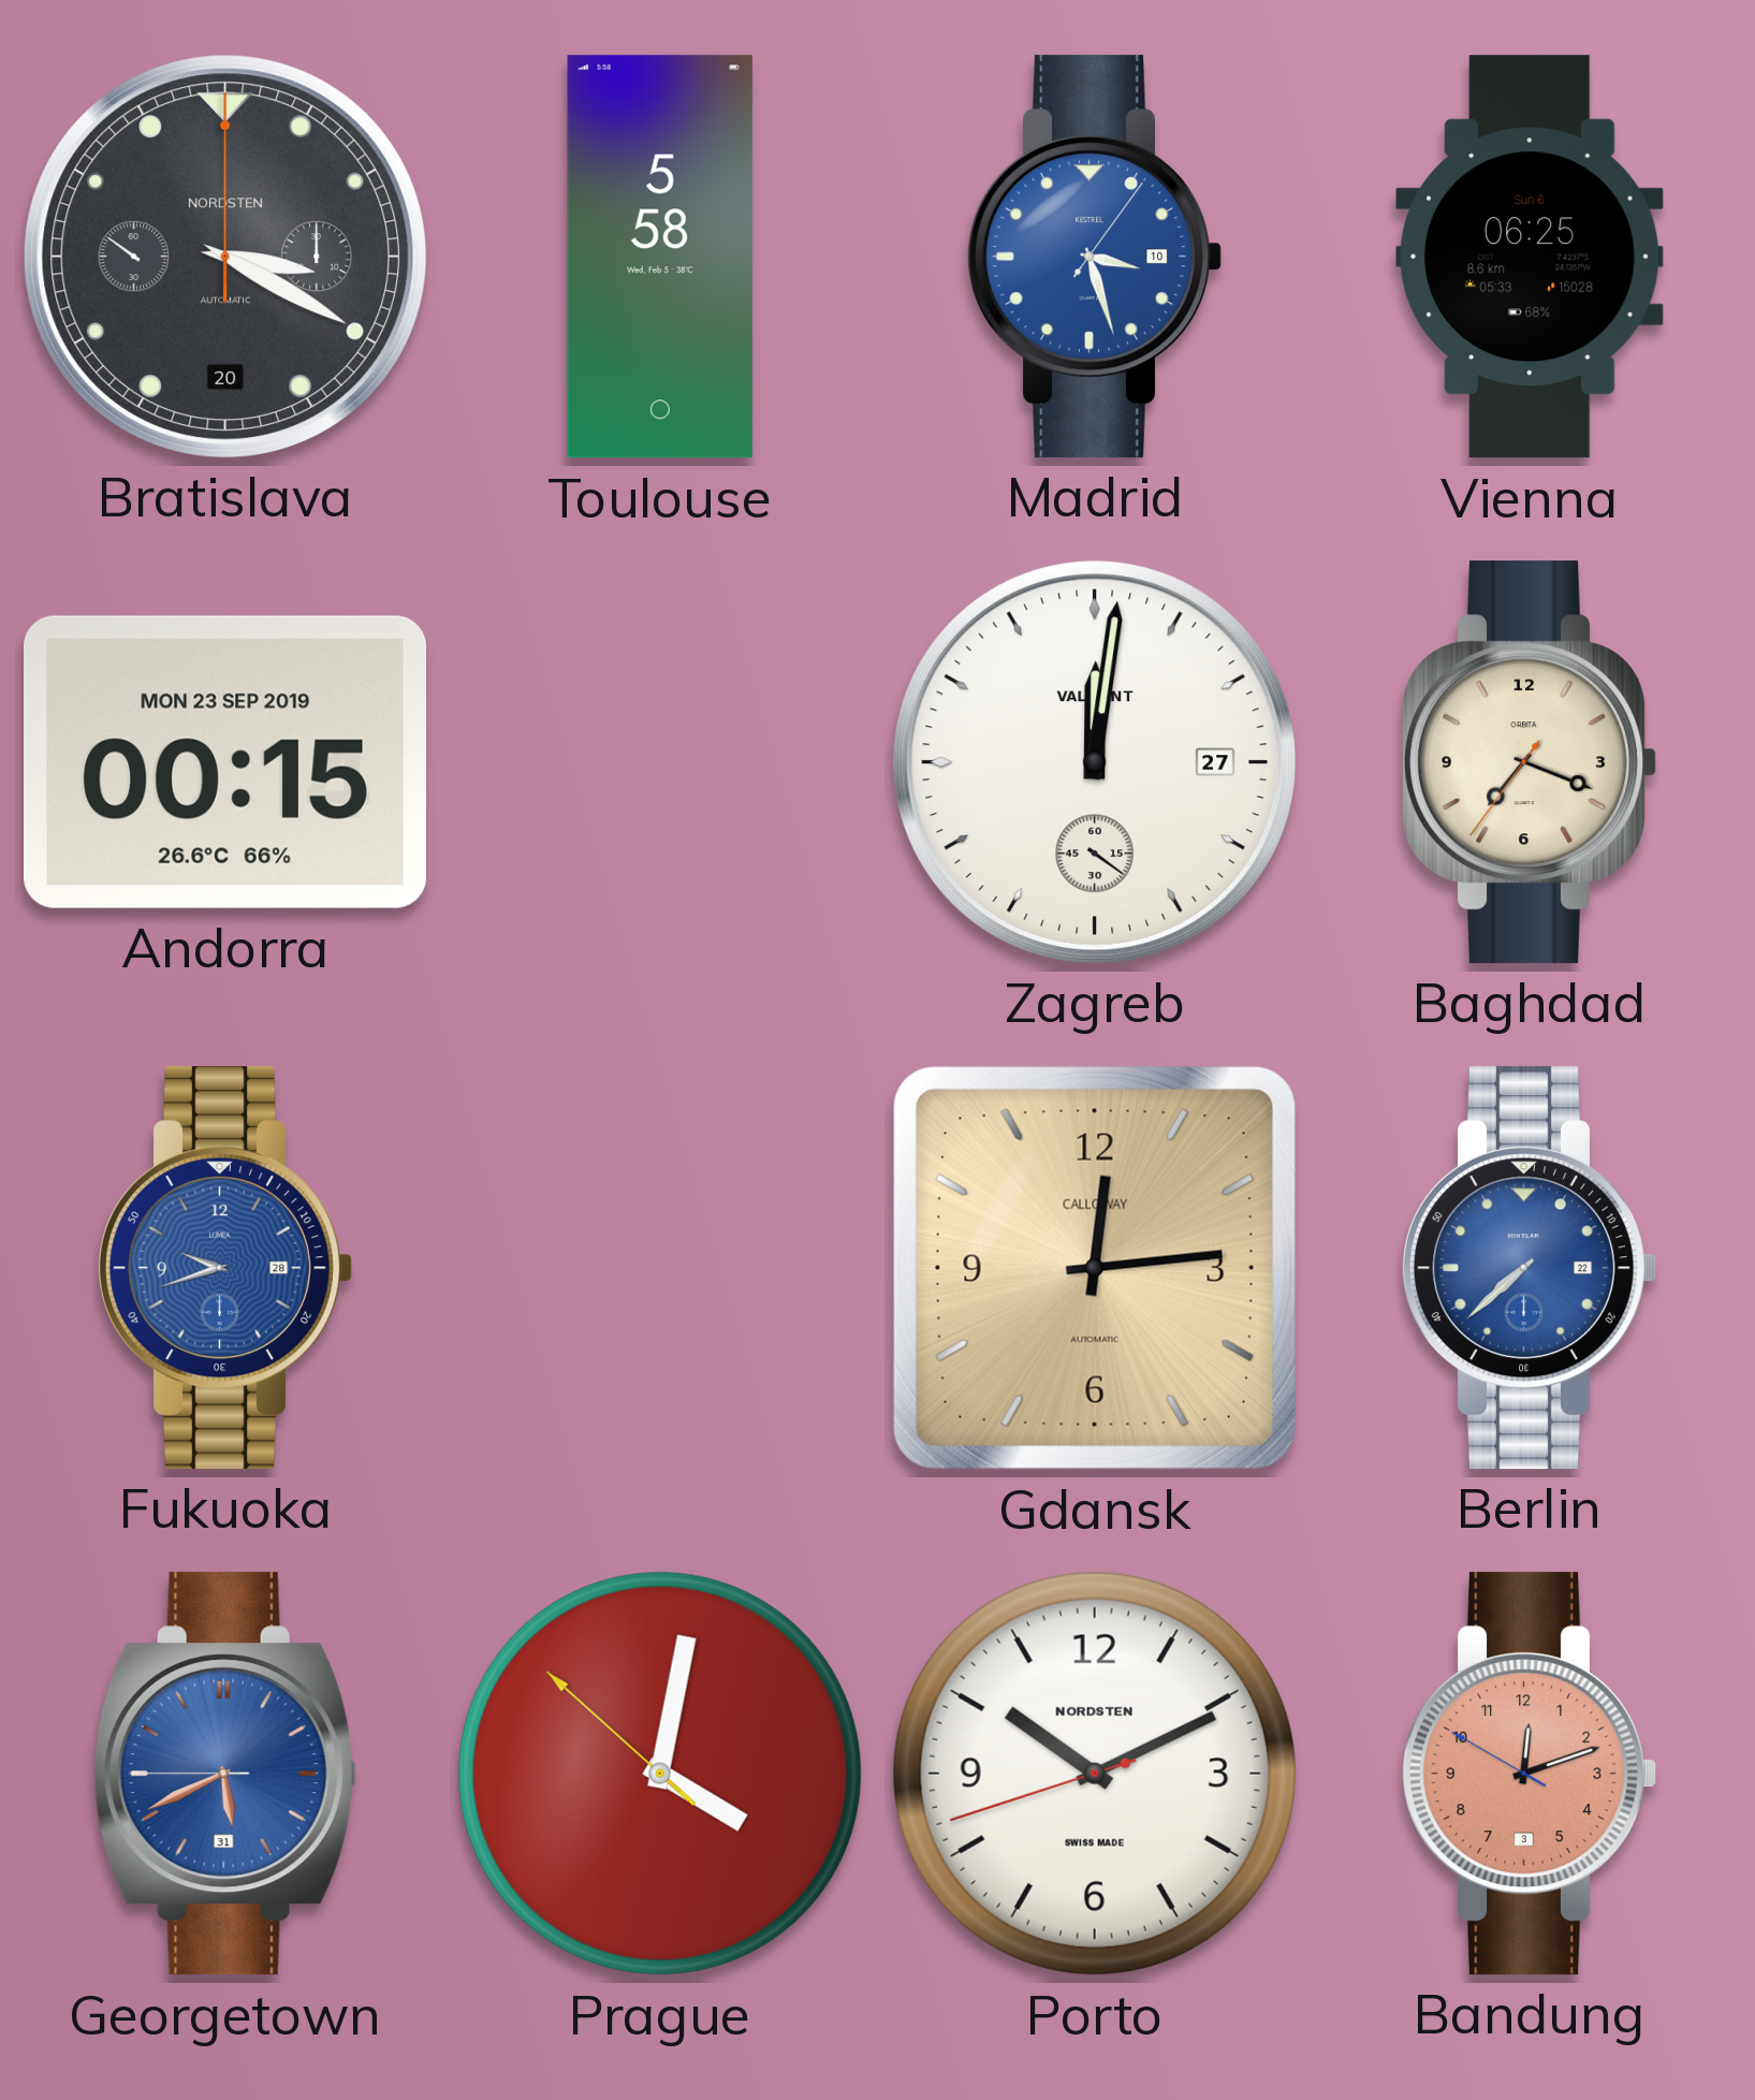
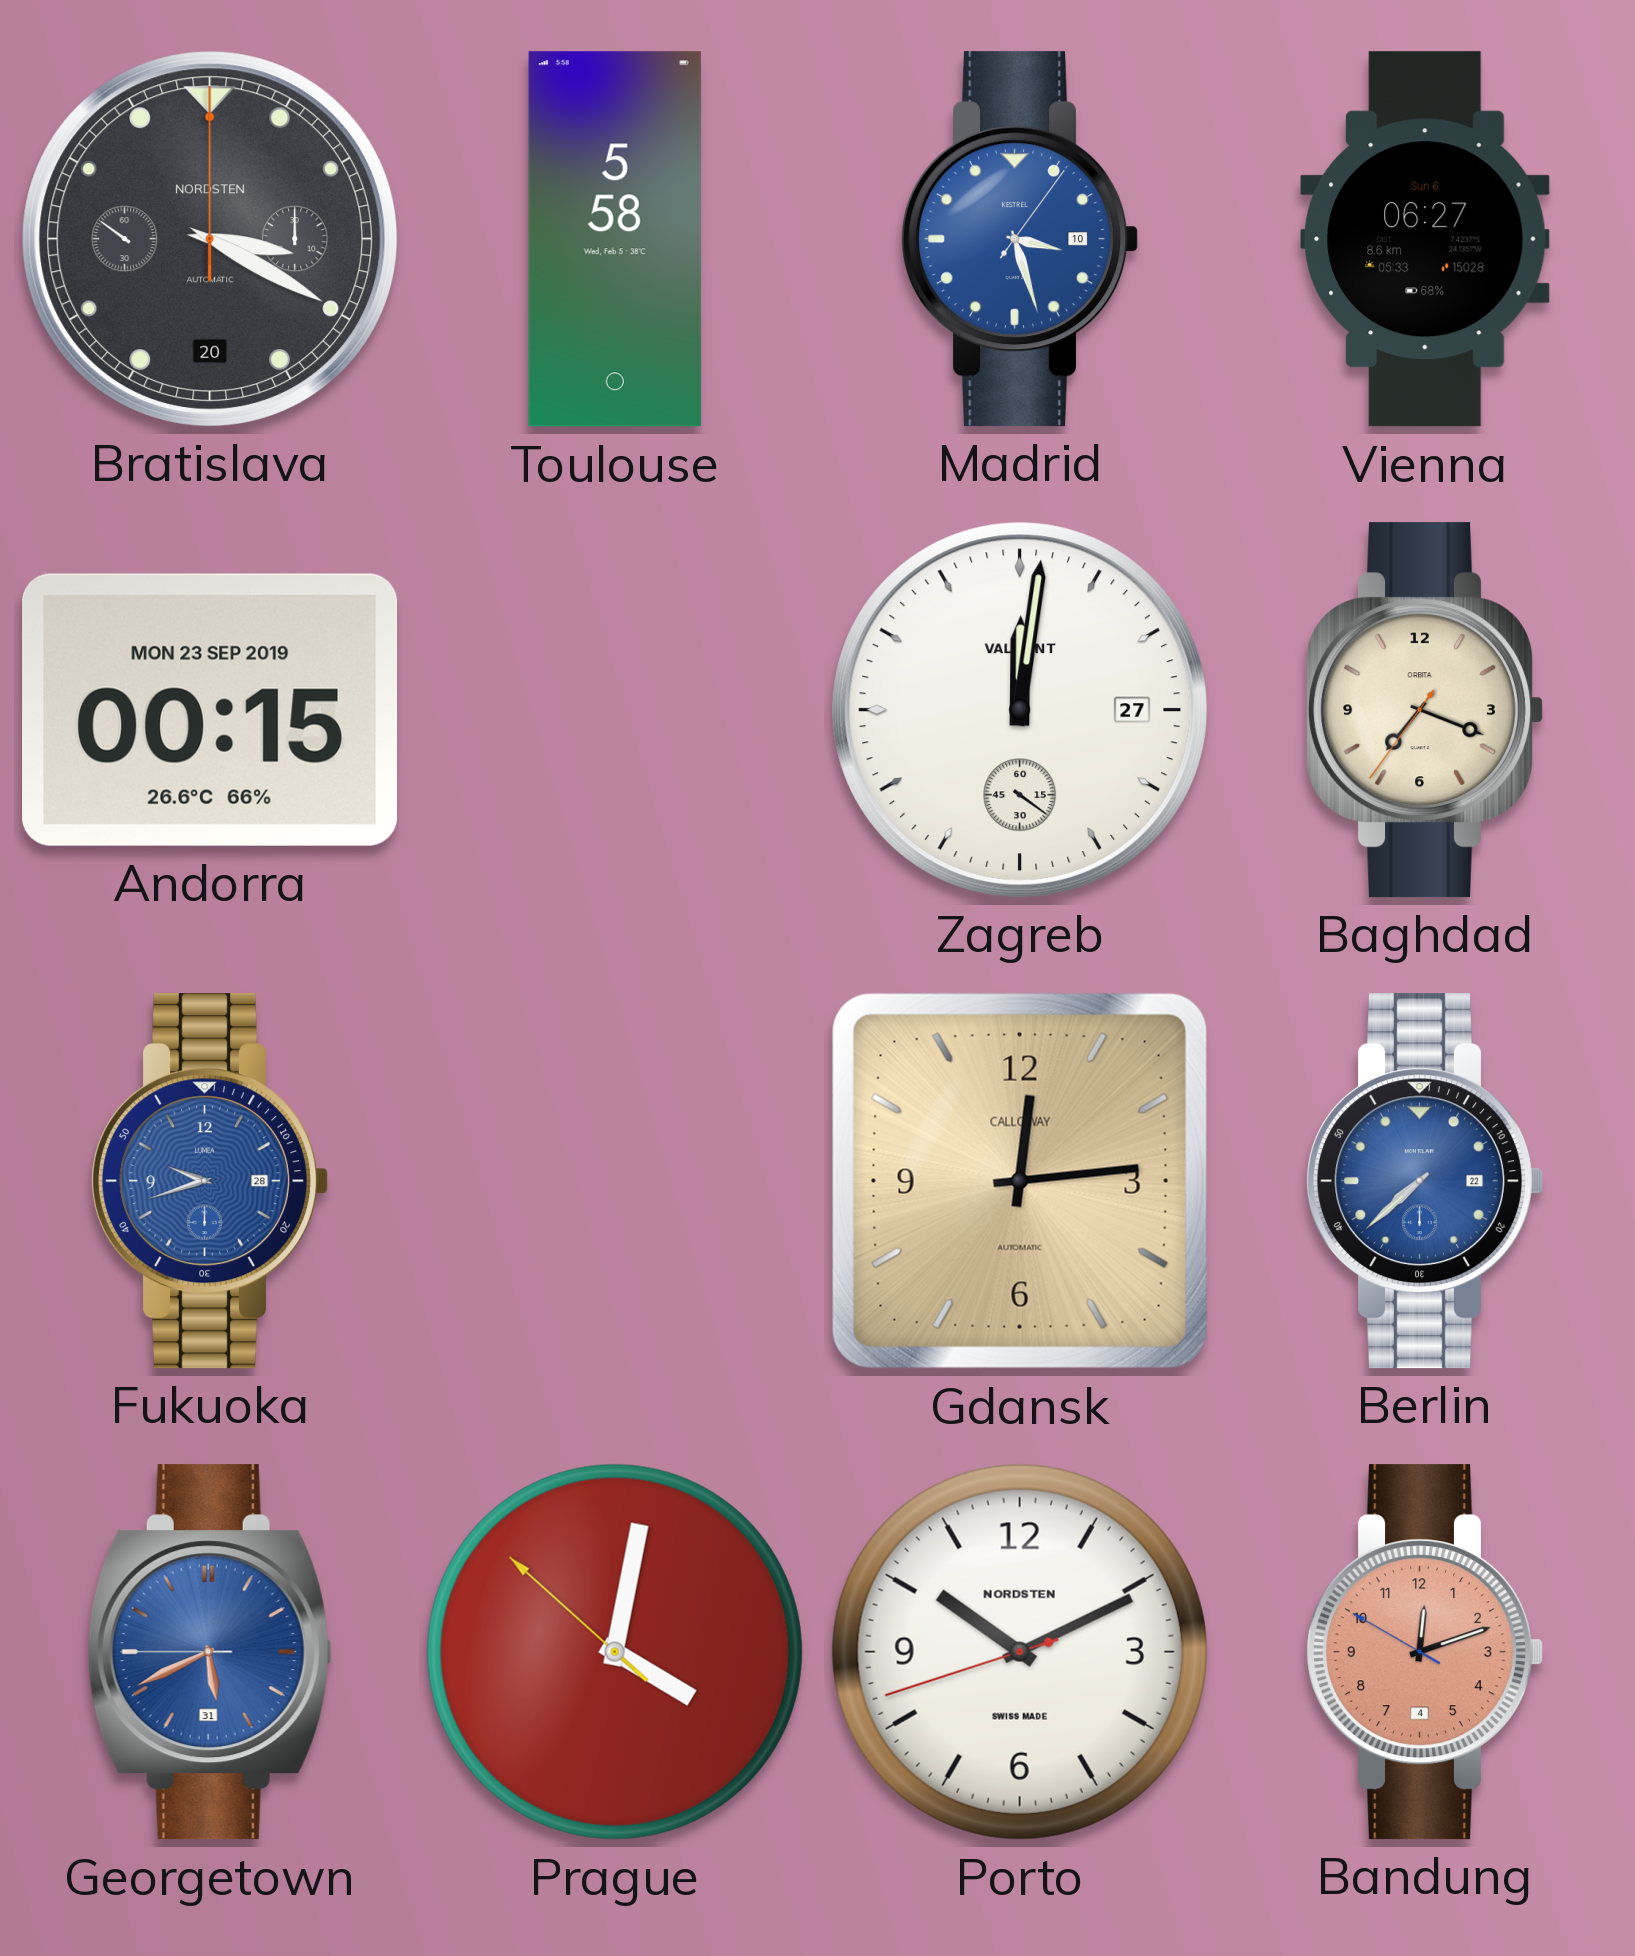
Vienna: 06:25 -> 06:27
Bandung date: 3 -> 4
